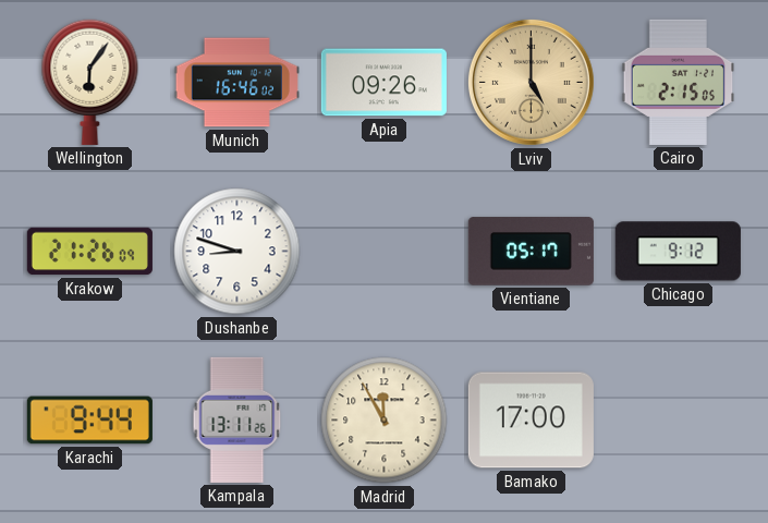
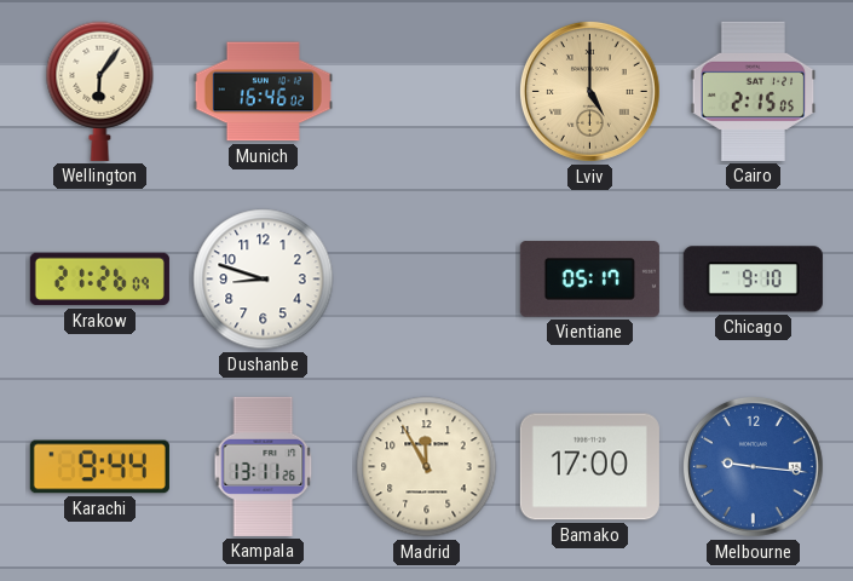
Apia: 09:26 -> none
Chicago: 9:12 -> 9:10
Melbourne: none -> 9:16
